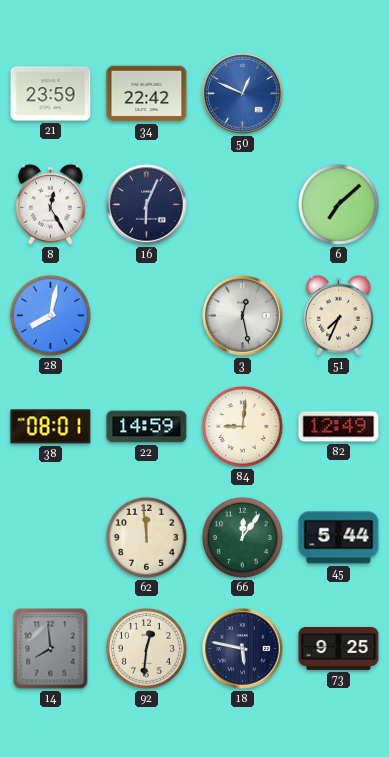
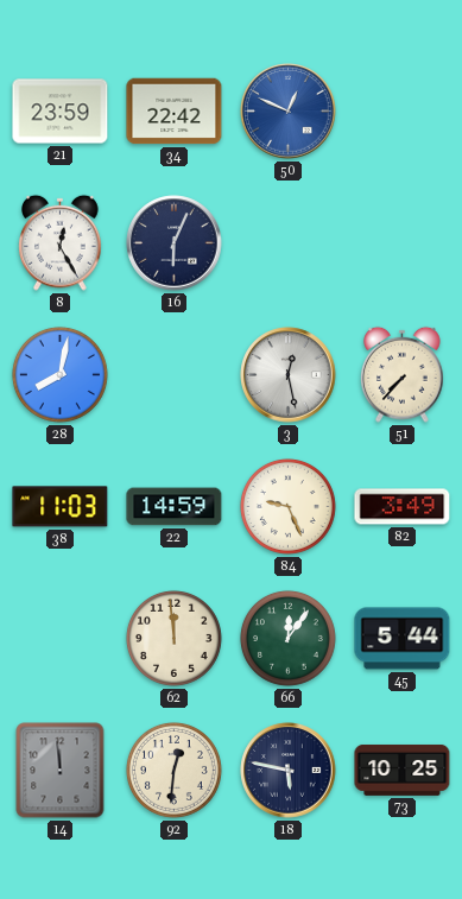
6: 7:08 -> none
51: 7:34 -> 7:37
38: 08:01 -> 11:03
84: 9:01 -> 9:26
82: 12:49 -> 3:49
14: 7:59 -> 11:59
73: 9:25 -> 10:25
